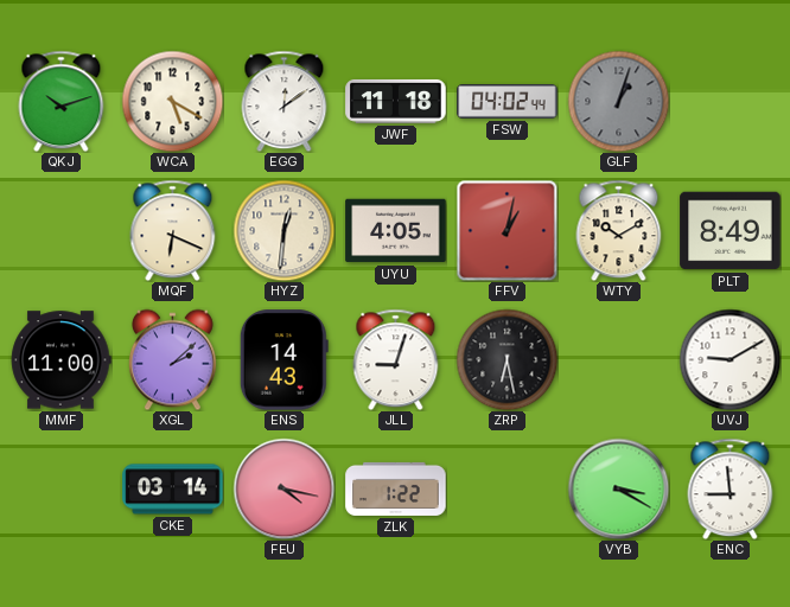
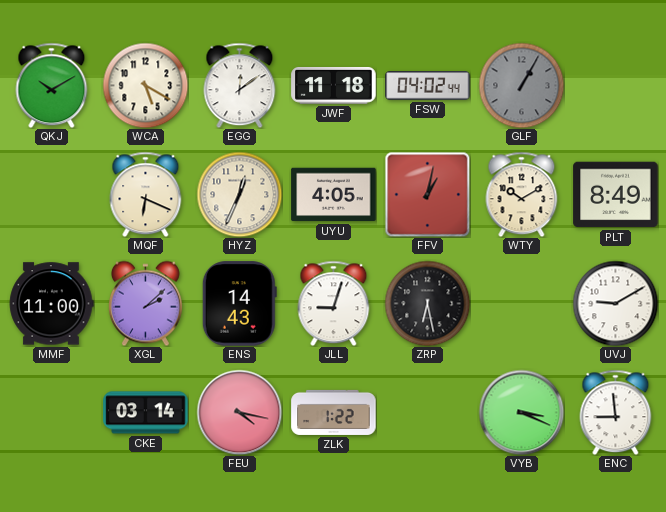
QKJ: 10:12 -> 10:10
GLF: 1:03 -> 1:05
HYZ: 12:31 -> 12:34
VYB: 3:20 -> 3:19
